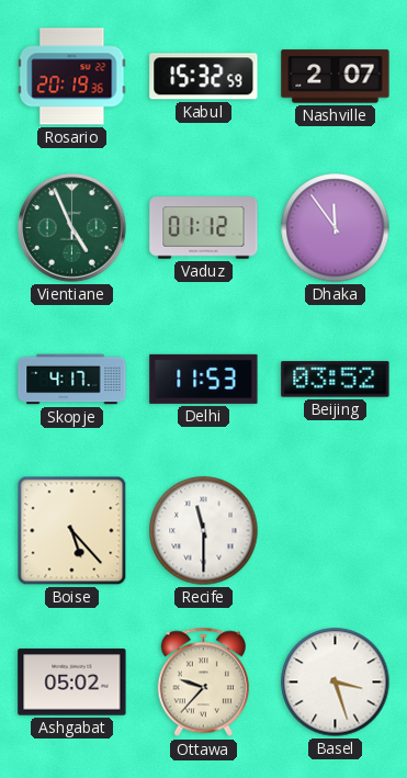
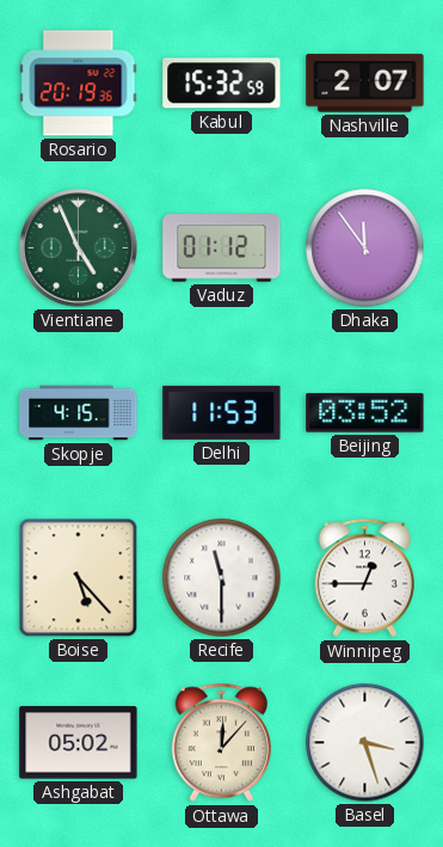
Skopje: 4:17 -> 4:15
Winnipeg: none -> 12:45
Ottawa: 9:37 -> 12:07
